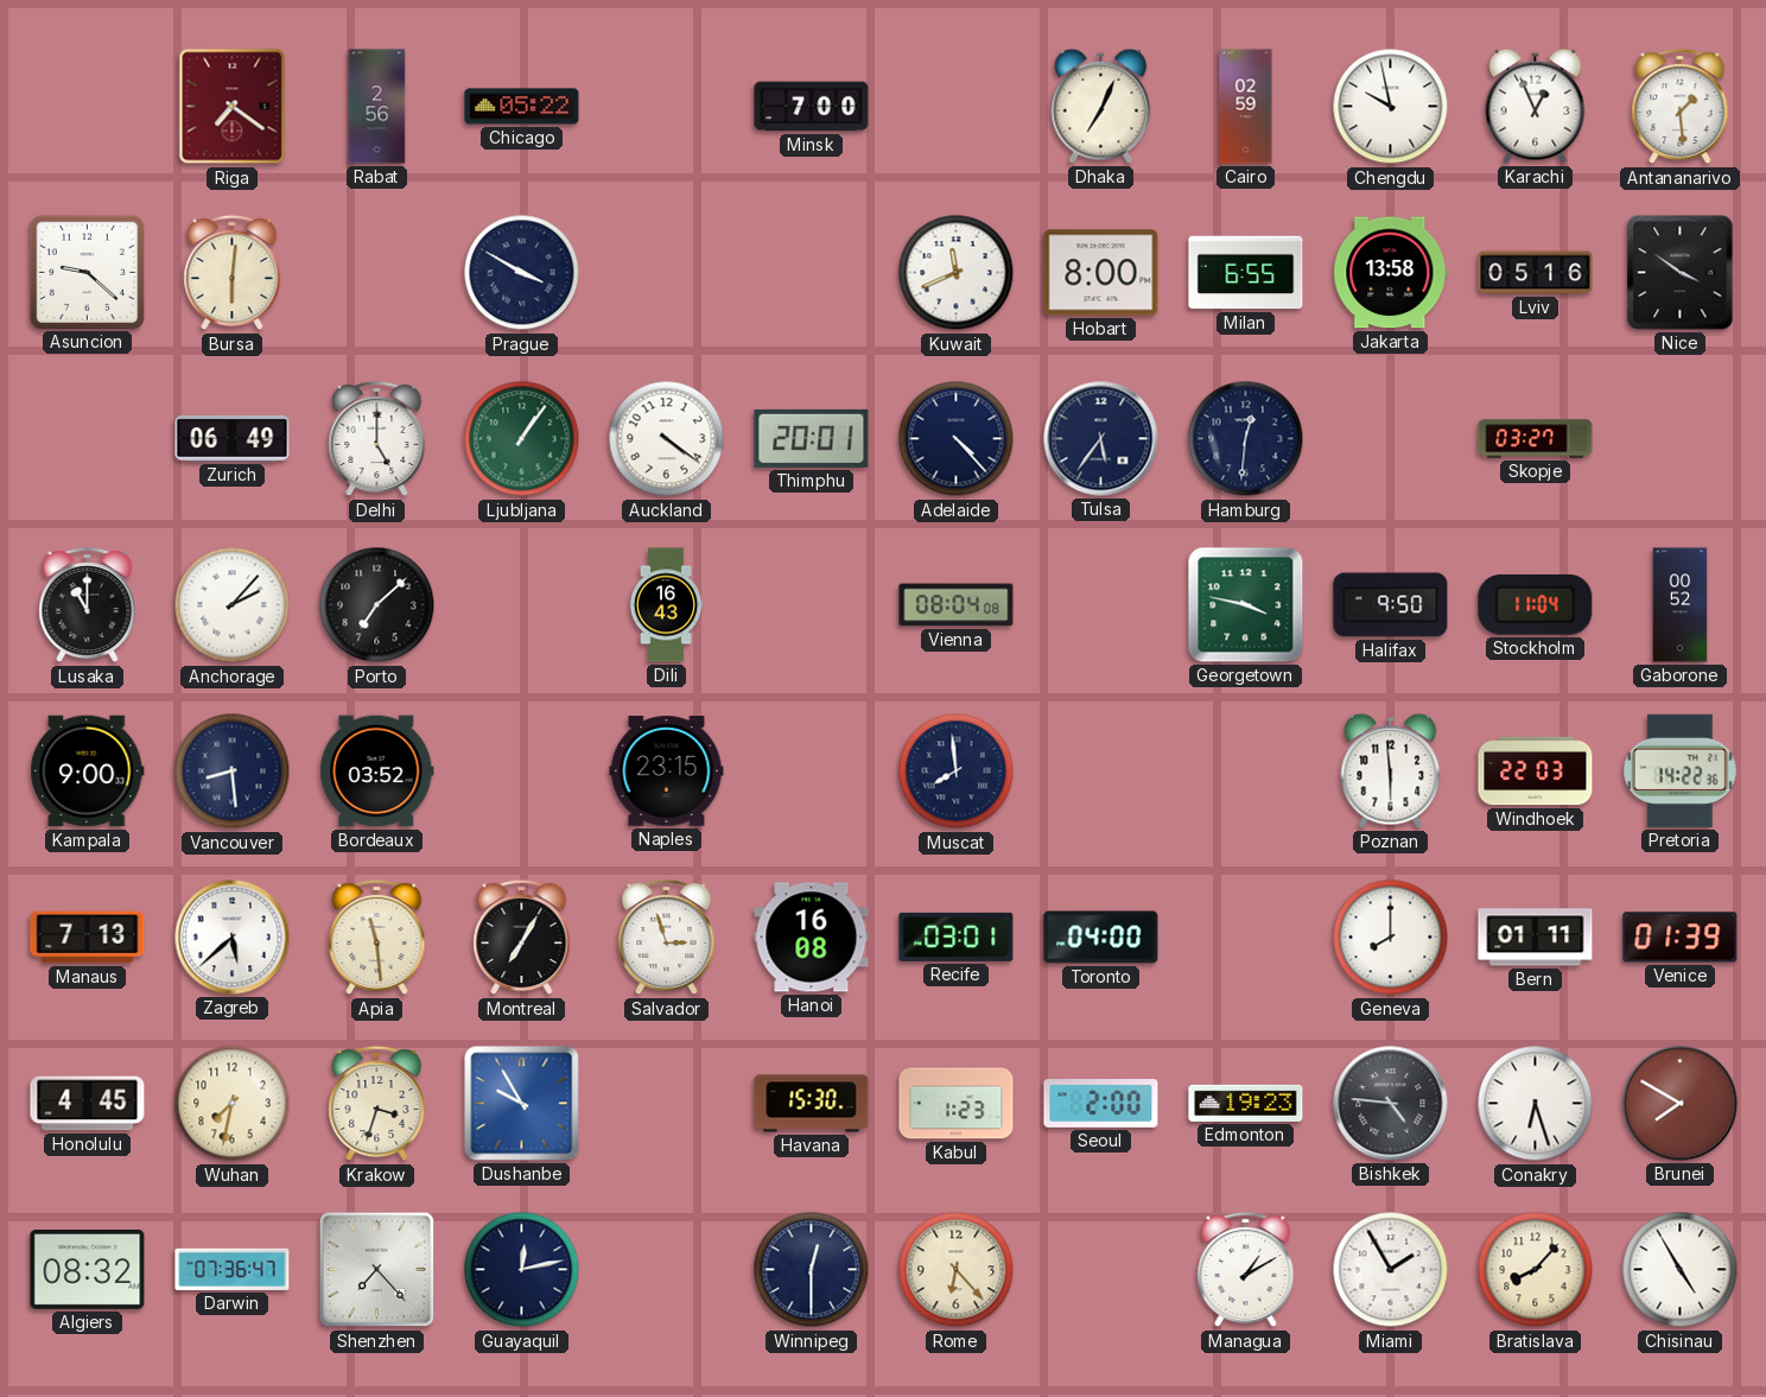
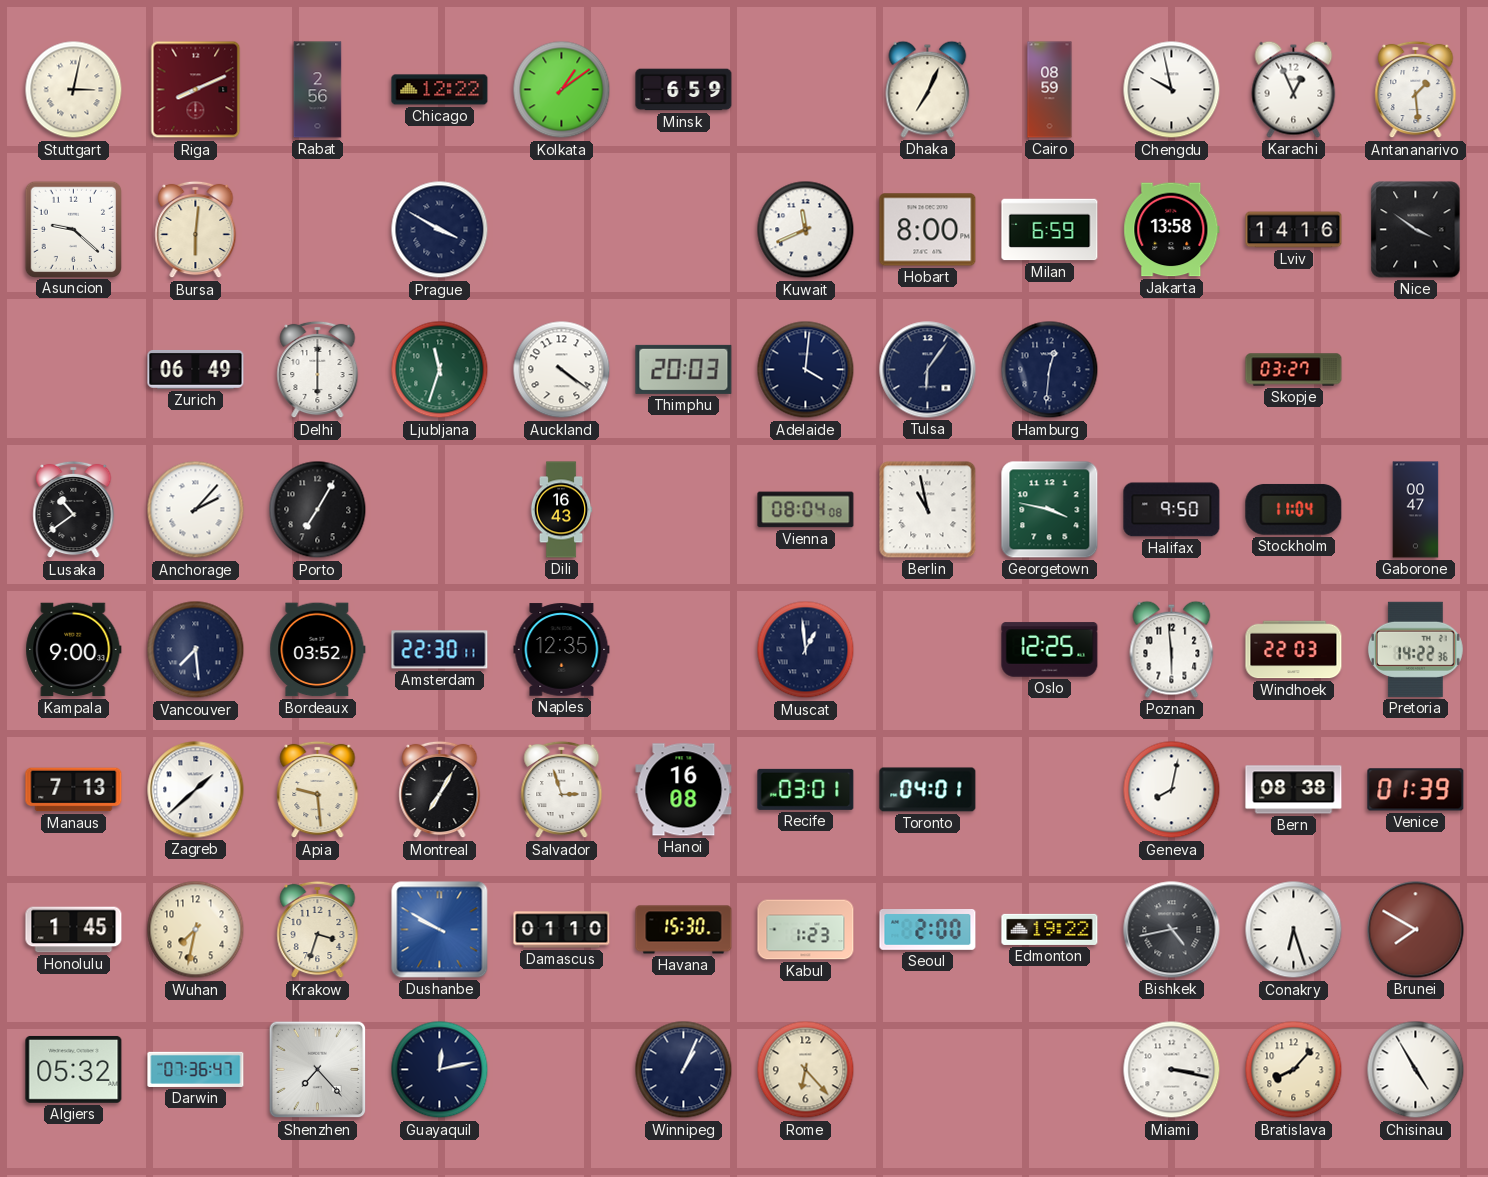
Stuttgart: none -> 3:02
Riga: 7:21 -> 8:11
Chicago: 05:22 -> 12:22
Kolkata: none -> 1:09
Minsk: 7:00 -> 6:59
Cairo: 02:59 -> 08:59
Milan: 6:55 -> 6:59
Lviv: 05:16 -> 14:16
Delhi: 5:00 -> 6:00
Ljubljana: 1:06 -> 11:33
Thimphu: 20:01 -> 20:03
Adelaide: 4:23 -> 4:01
Tulsa: 5:36 -> 6:06
Lusaka: 11:00 -> 10:39
Porto: 7:08 -> 7:05
Berlin: none -> 10:58
Gaborone: 00:52 -> 00:47
Vancouver: 8:29 -> 7:29
Amsterdam: none -> 22:30
Naples: 23:15 -> 12:35
Muscat: 7:59 -> 12:59
Oslo: none -> 12:25
Zagreb: 5:38 -> 1:38
Apia: 11:29 -> 9:29
Toronto: 04:00 -> 04:01
Geneva: 8:00 -> 8:02
Bern: 01:11 -> 08:38
Honolulu: 4:45 -> 1:45
Dushanbe: 9:55 -> 9:50
Damascus: none -> 01:10
Edmonton: 19:23 -> 19:22
Bishkek: 4:46 -> 4:43
Algiers: 08:32 -> 05:32
Winnipeg: 12:30 -> 1:04
Managua: 1:10 -> none
Miami: 1:55 -> 3:17
